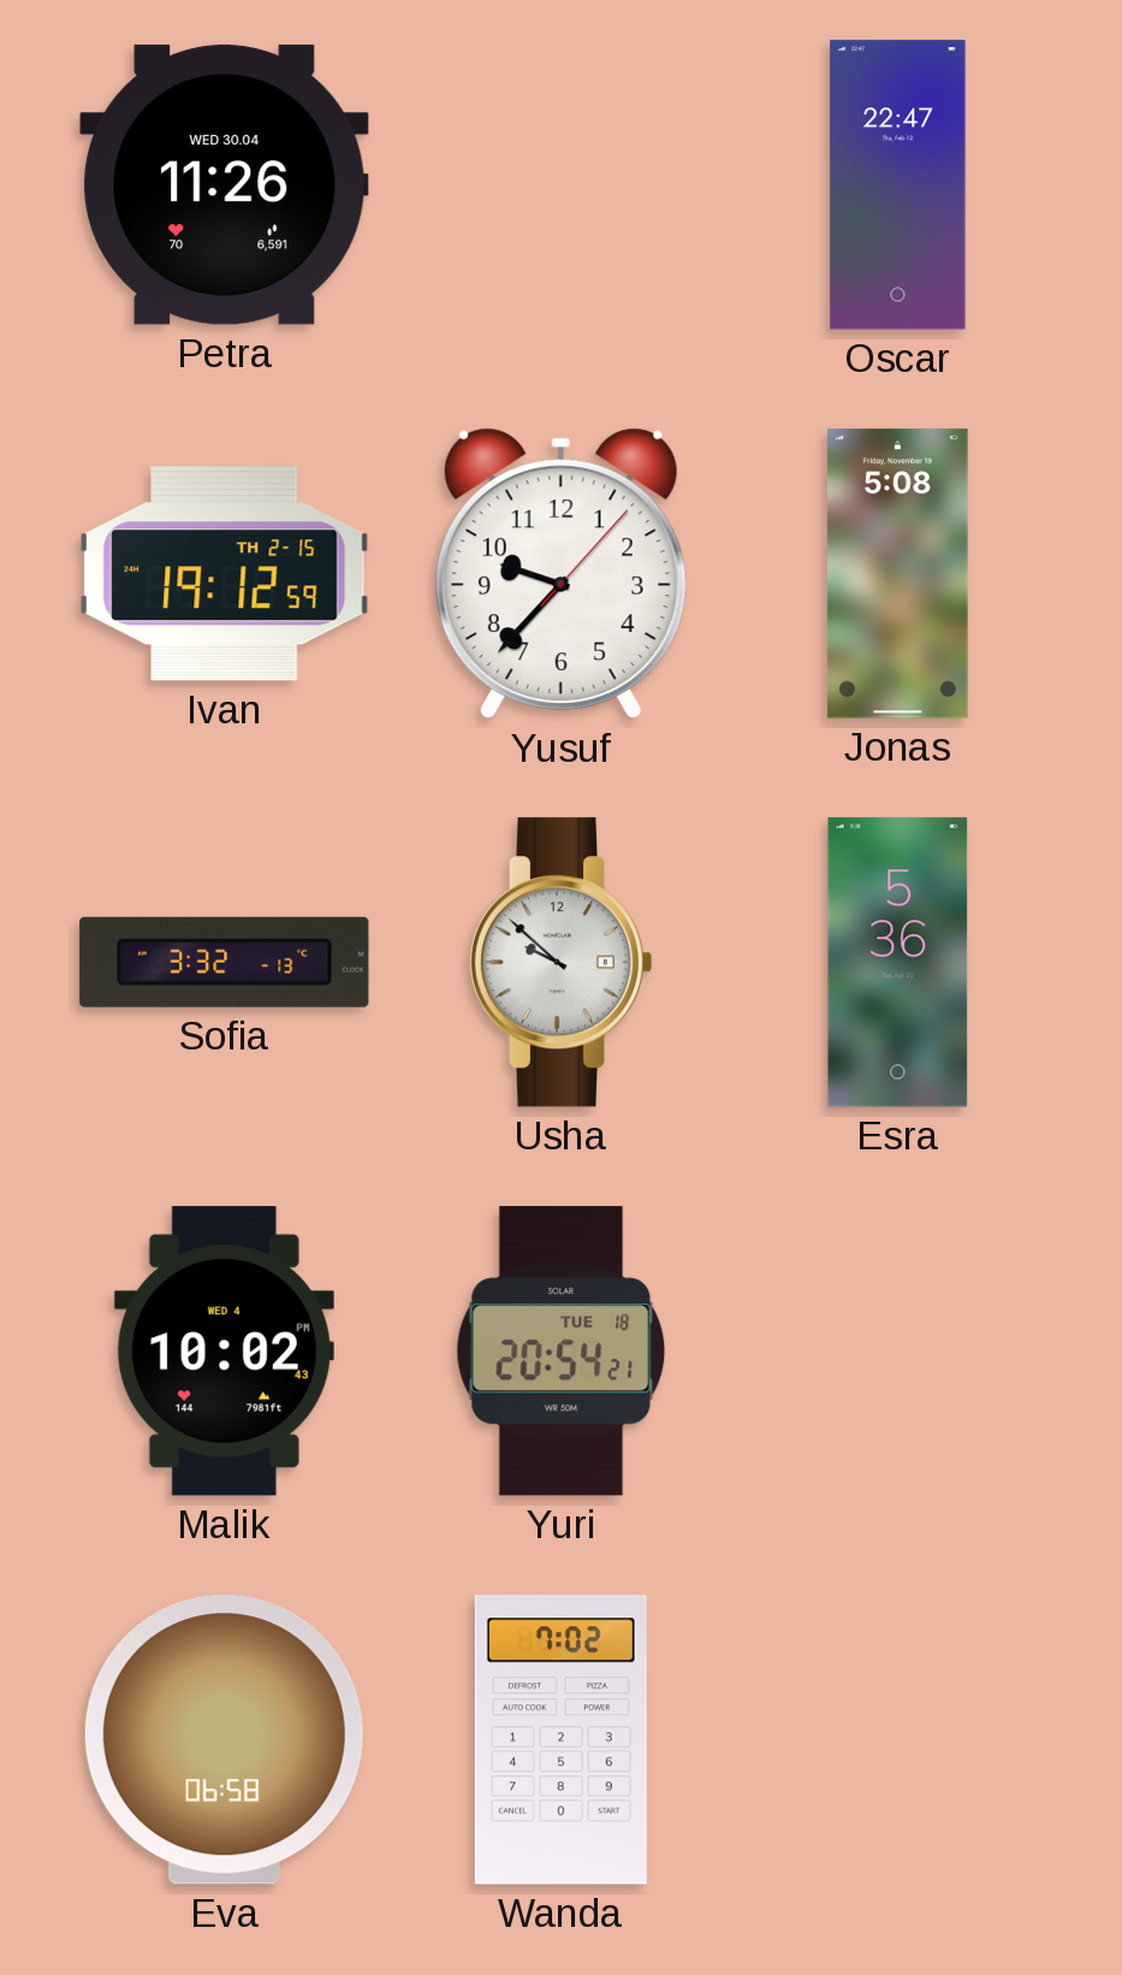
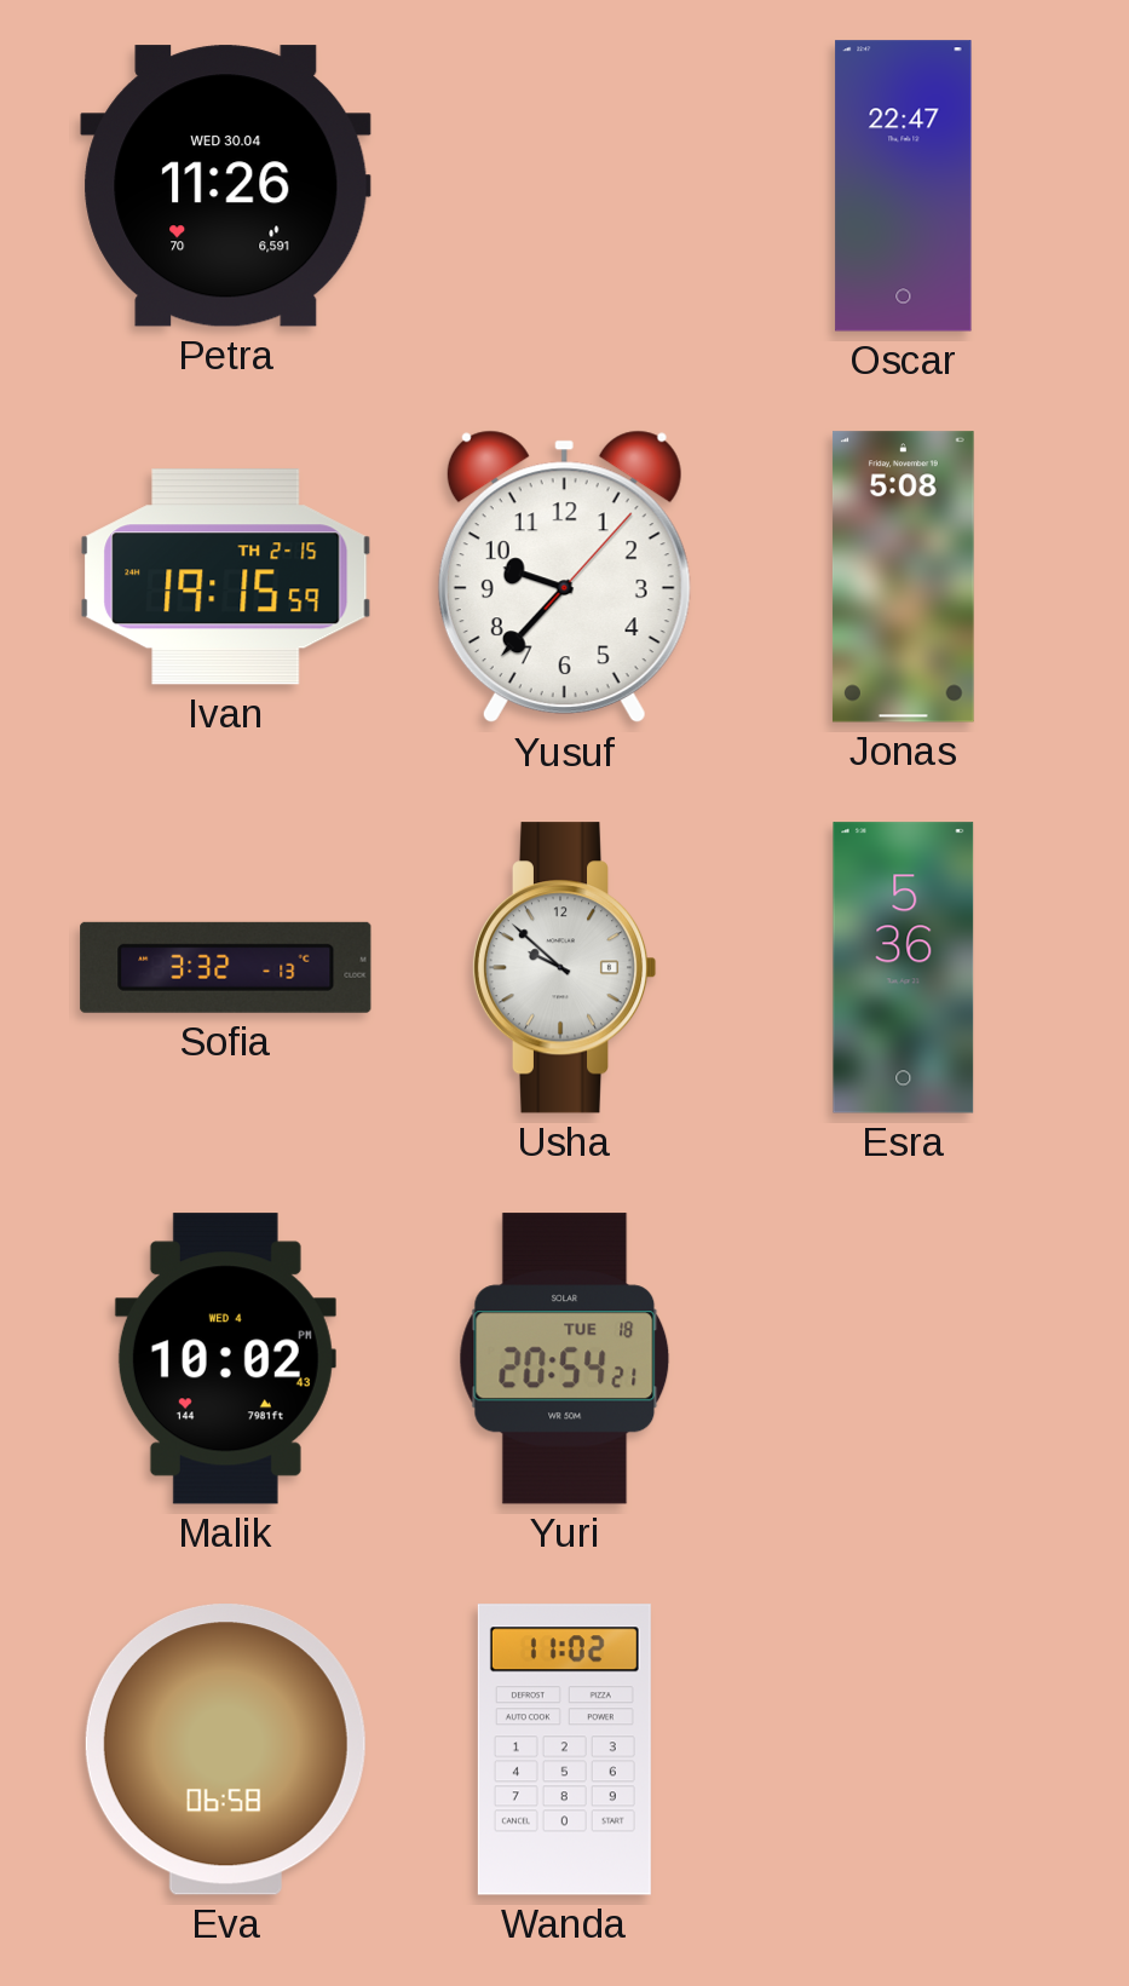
Ivan: 19:12 -> 19:15
Wanda: 7:02 -> 11:02
